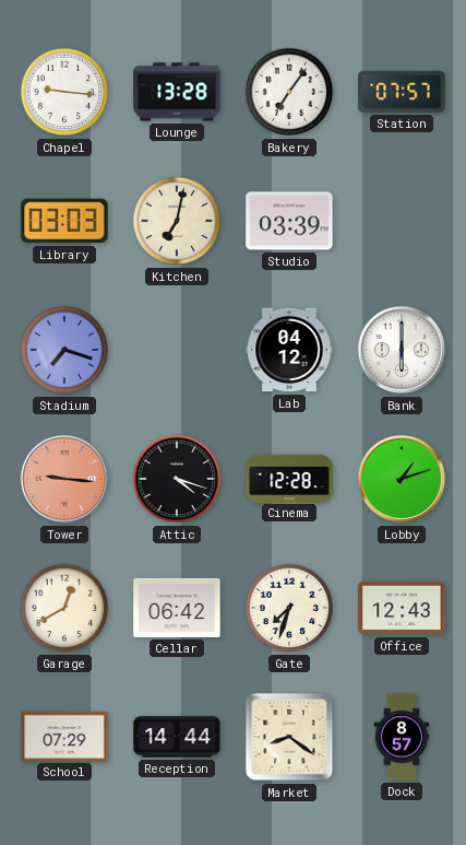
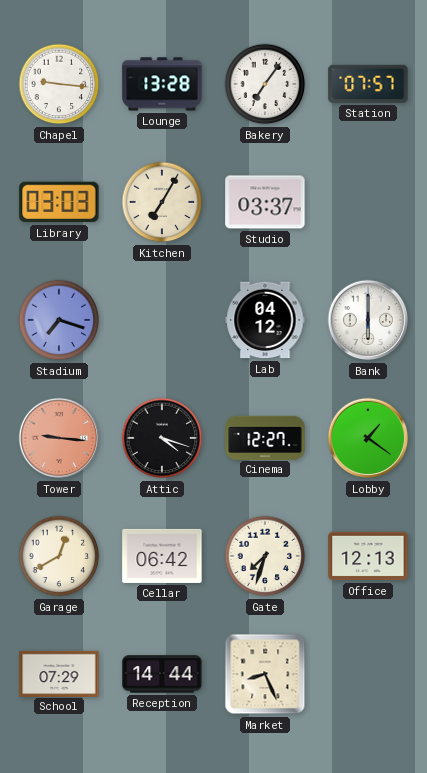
Kitchen: 7:02 -> 7:05
Studio: 03:39 -> 03:37
Cinema: 12:28 -> 12:27
Lobby: 1:12 -> 1:21
Office: 12:43 -> 12:13
Market: 8:21 -> 8:26
Dock: 8:57 -> none
